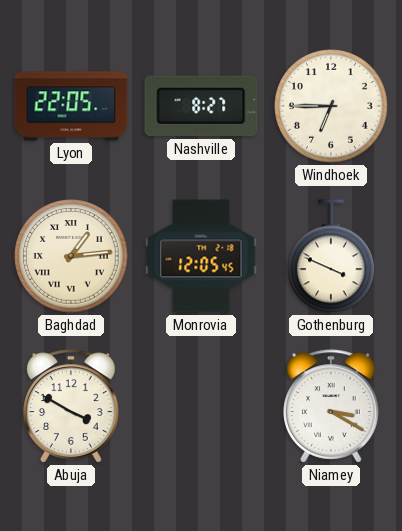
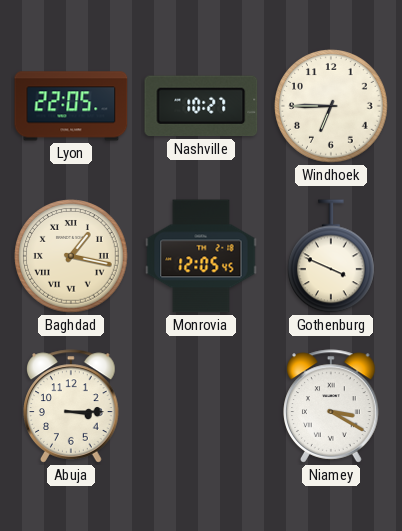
Nashville: 8:27 -> 10:27
Baghdad: 1:14 -> 1:17
Abuja: 3:50 -> 3:15
